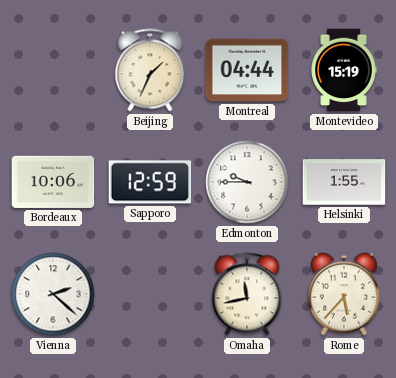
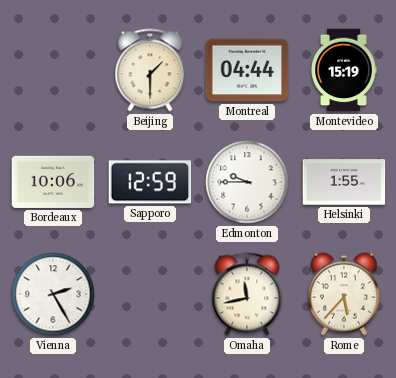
Beijing: 1:34 -> 1:30
Vienna: 2:22 -> 2:25
